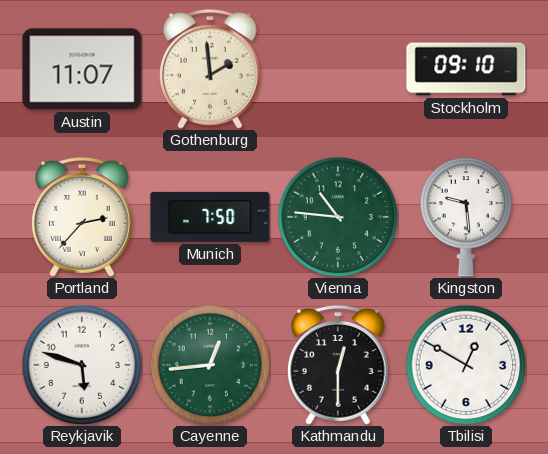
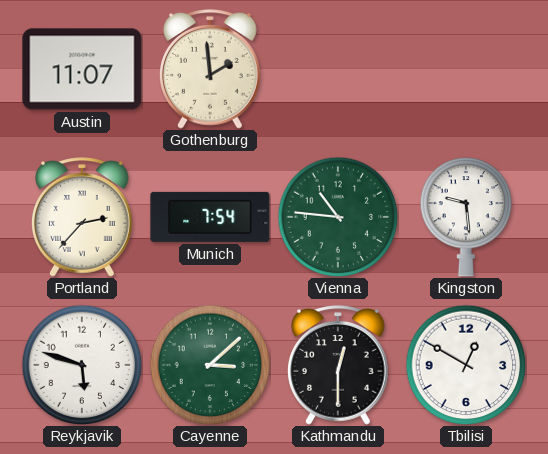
Stockholm: 09:10 -> none
Munich: 7:50 -> 7:54
Cayenne: 12:44 -> 3:08
